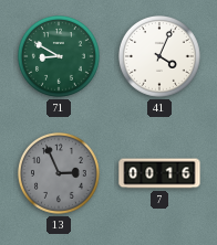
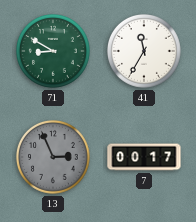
41: 4:04 -> 11:35
7: 00:16 -> 00:17
